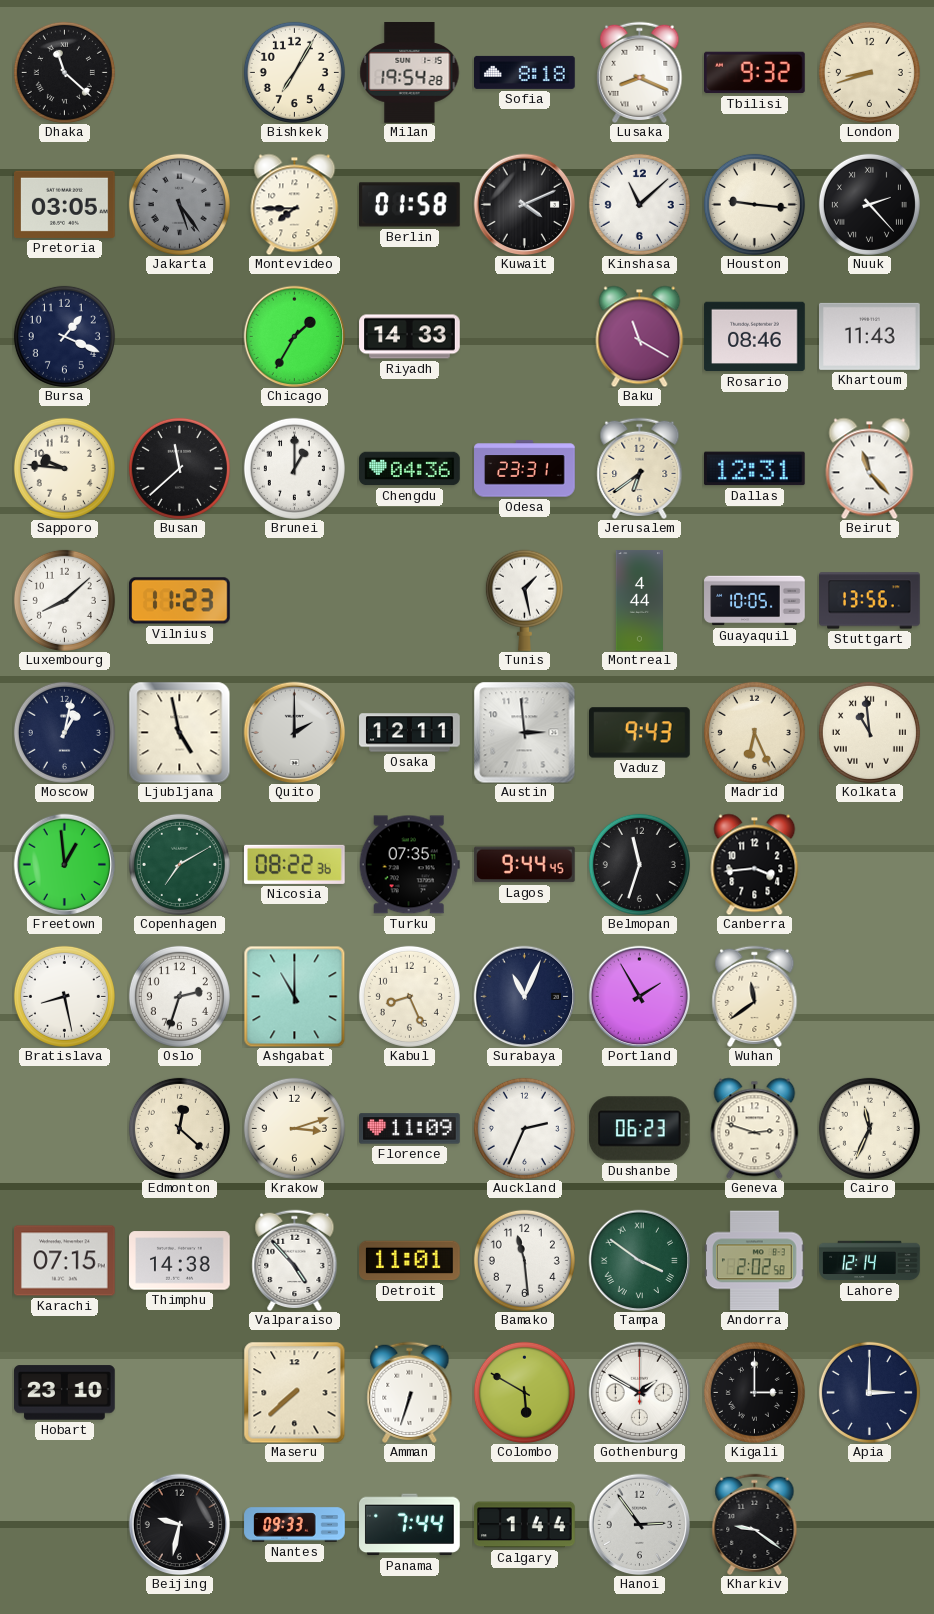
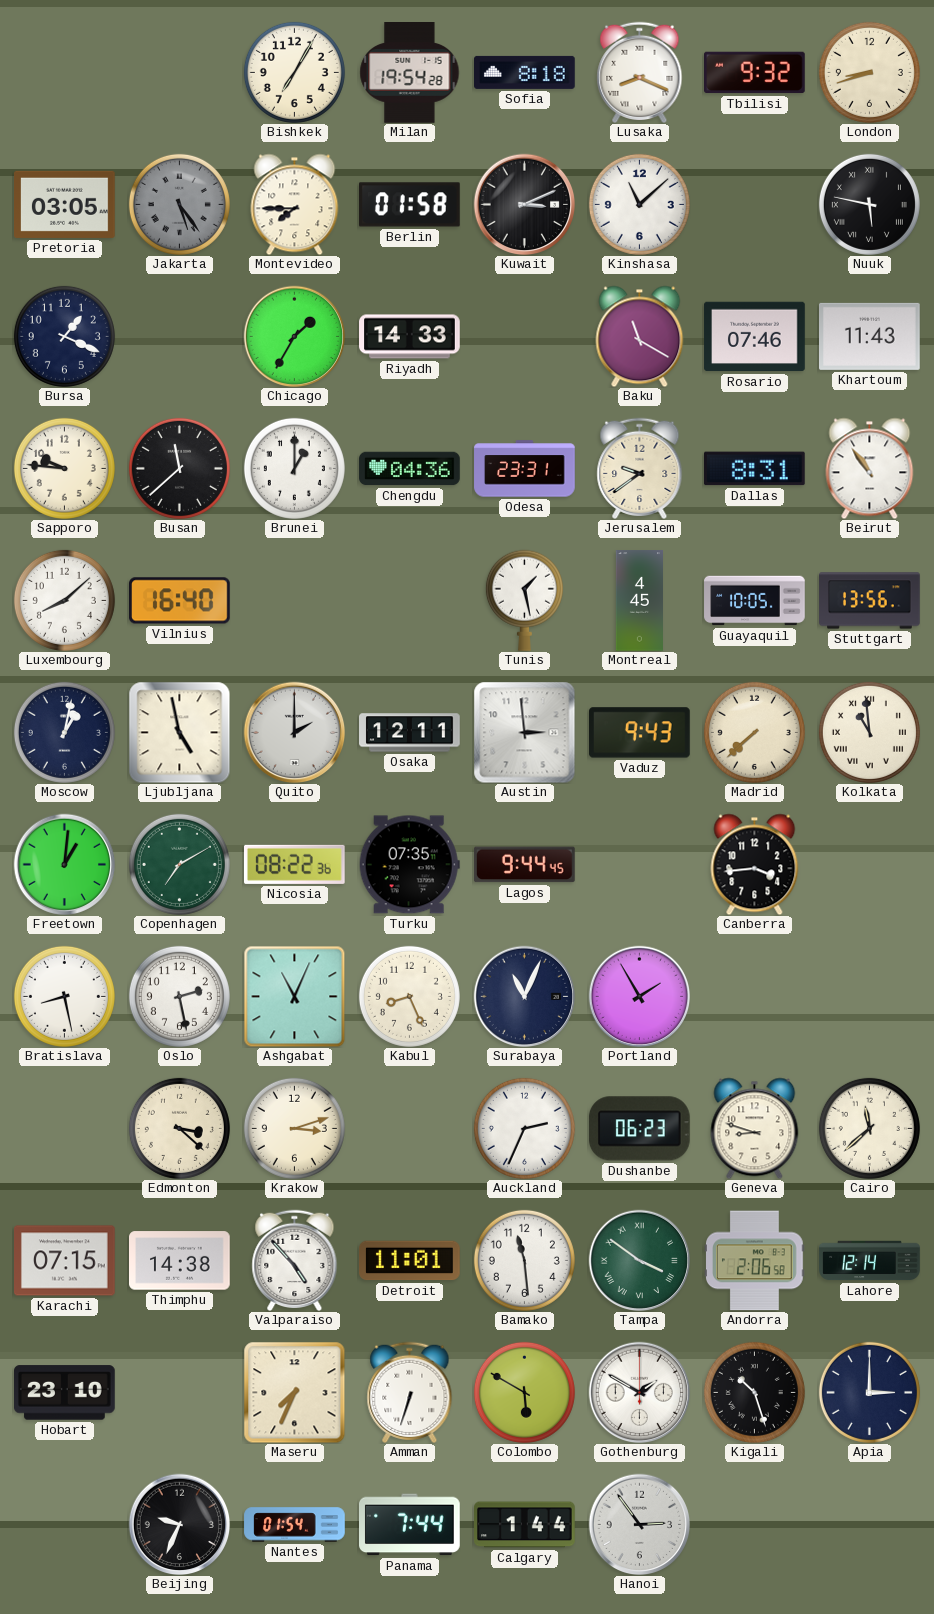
Dhaka: 11:22 -> none
Kuwait: 4:11 -> 3:11
Houston: 9:16 -> none
Nuuk: 2:23 -> 5:47
Rosario: 08:46 -> 07:46
Jerusalem: 6:39 -> 9:39
Dallas: 12:31 -> 8:31
Beirut: 11:23 -> 10:54
Vilnius: 11:23 -> 16:40
Montreal: 4:44 -> 4:45
Madrid: 6:26 -> 7:38
Freetown: 12:59 -> 1:01
Belmopan: 11:33 -> none
Oslo: 2:33 -> 2:28
Ashgabat: 11:00 -> 11:04
Wuhan: 11:39 -> none
Edmonton: 12:22 -> 3:22
Florence: 11:09 -> none
Geneva: 2:48 -> 8:48
Cairo: 11:34 -> 11:38
Andorra: 2:02 -> 2:06
Maseru: 7:38 -> 7:34
Kigali: 3:00 -> 10:27
Beijing: 9:32 -> 9:34
Nantes: 09:33 -> 01:54
Kharkiv: 9:21 -> none
